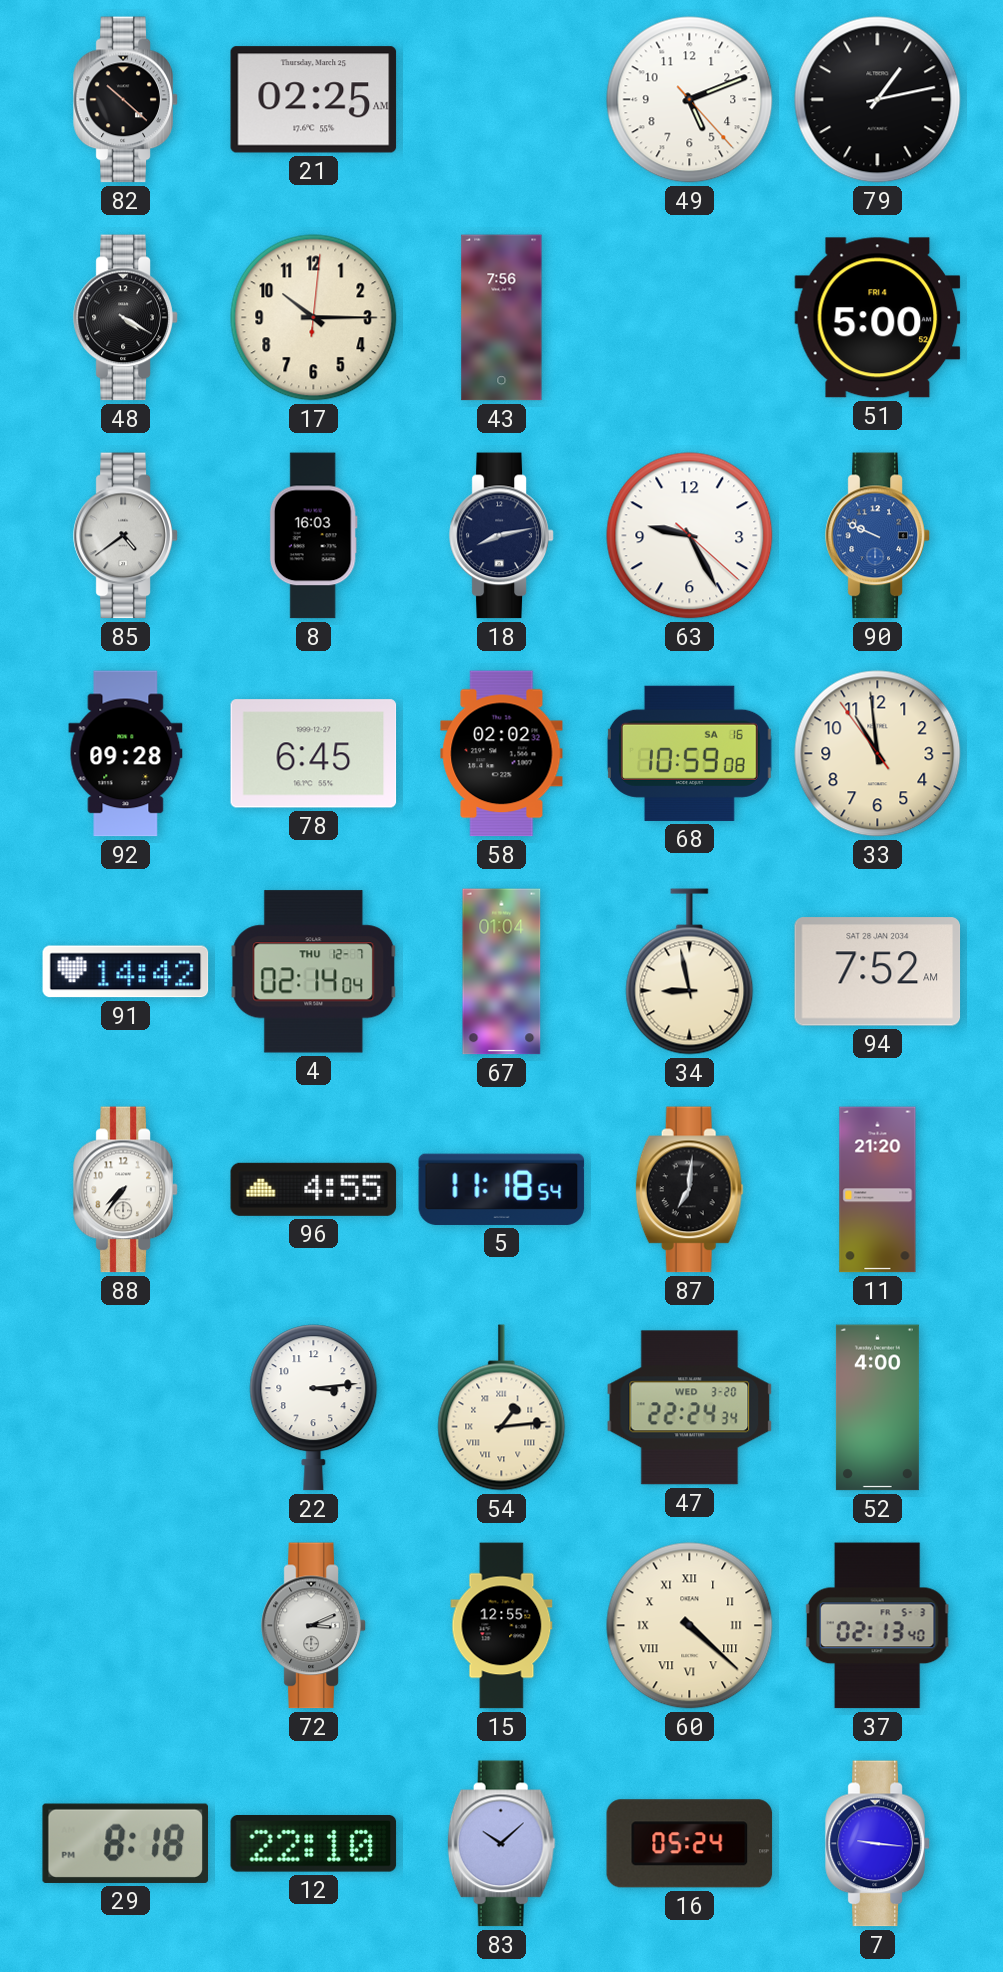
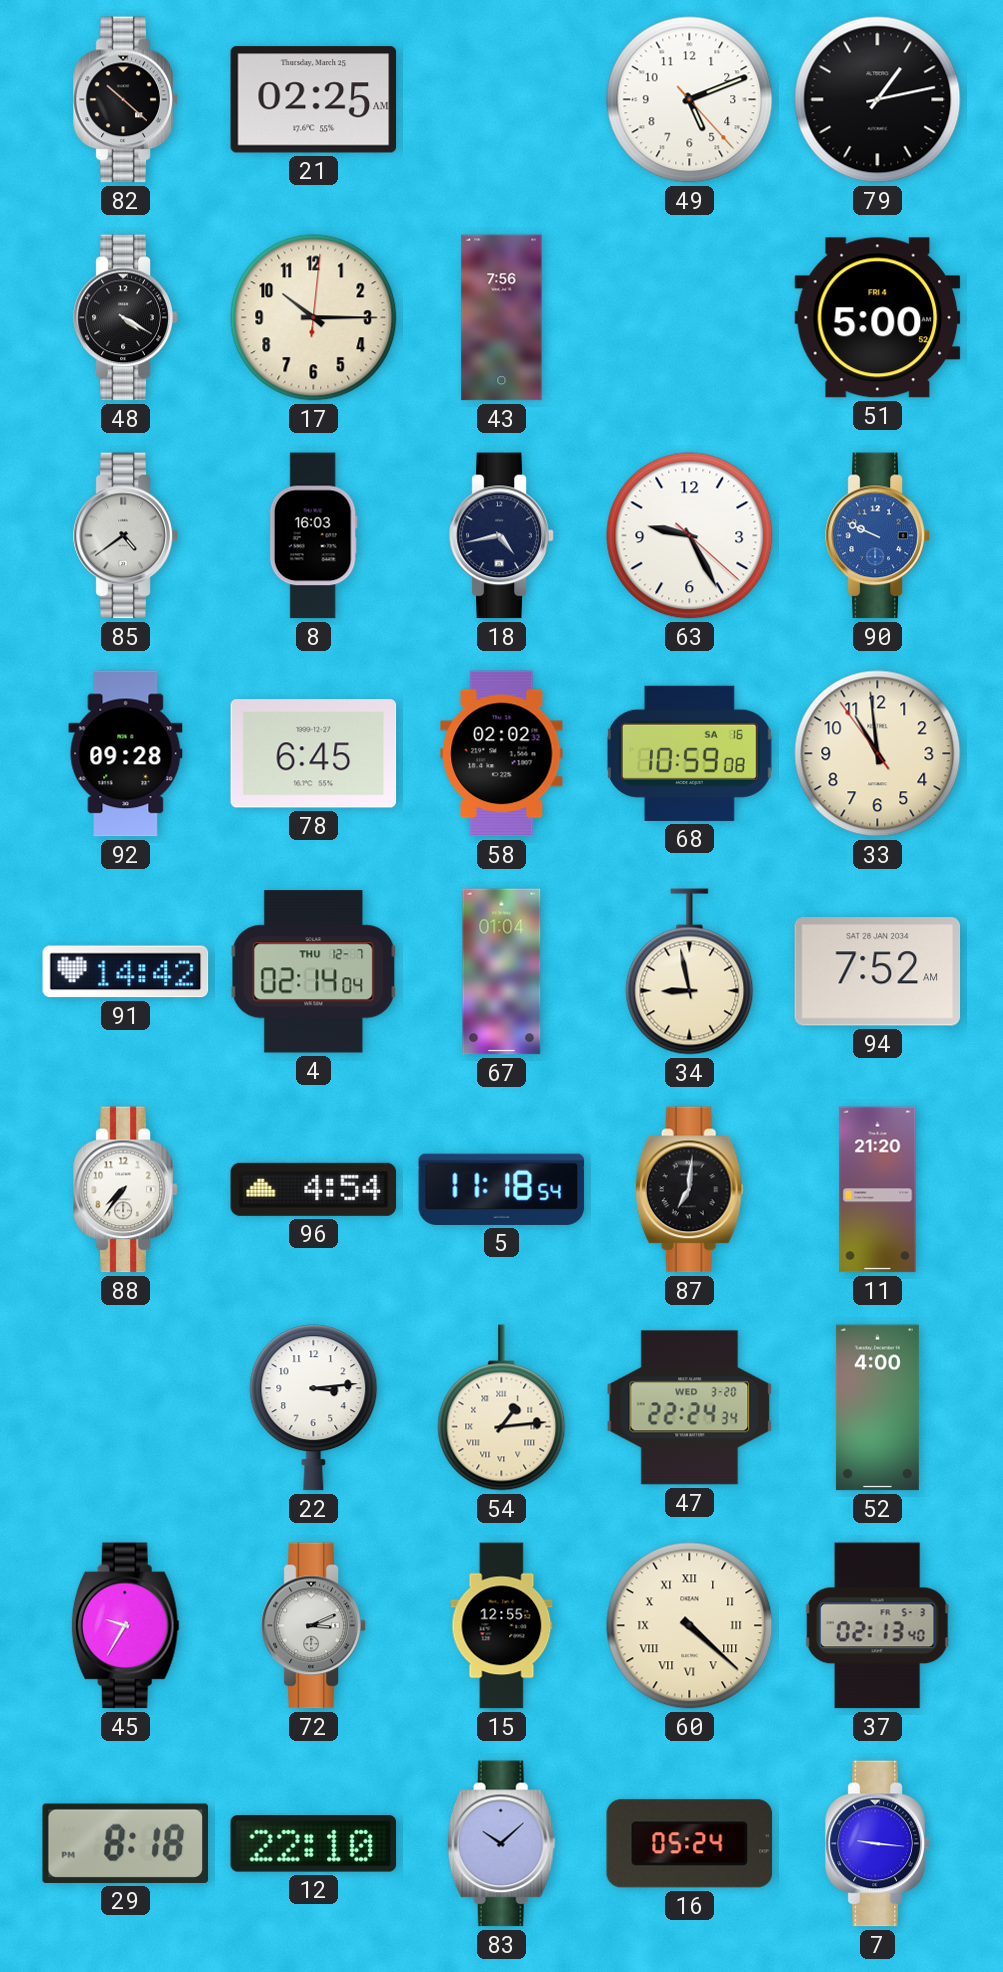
18: 8:13 -> 4:43
96: 4:55 -> 4:54
45: none -> 9:35
